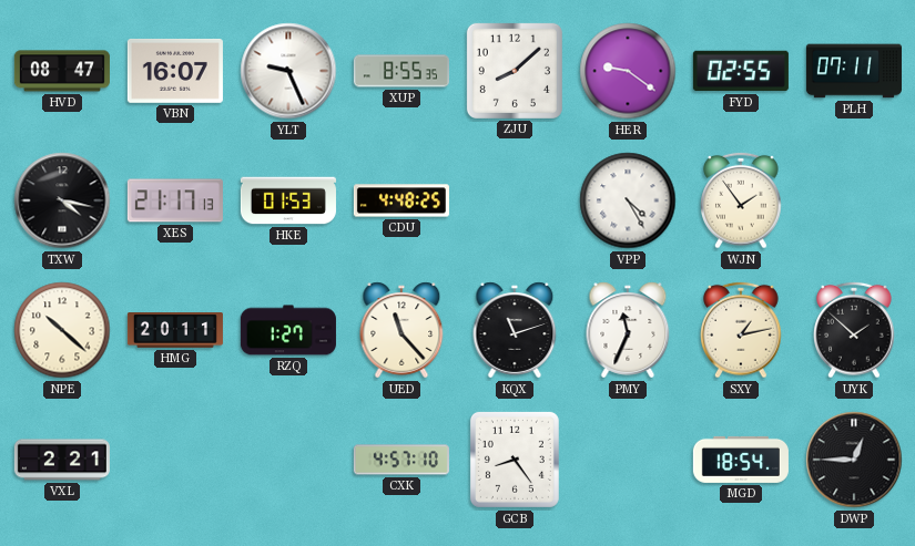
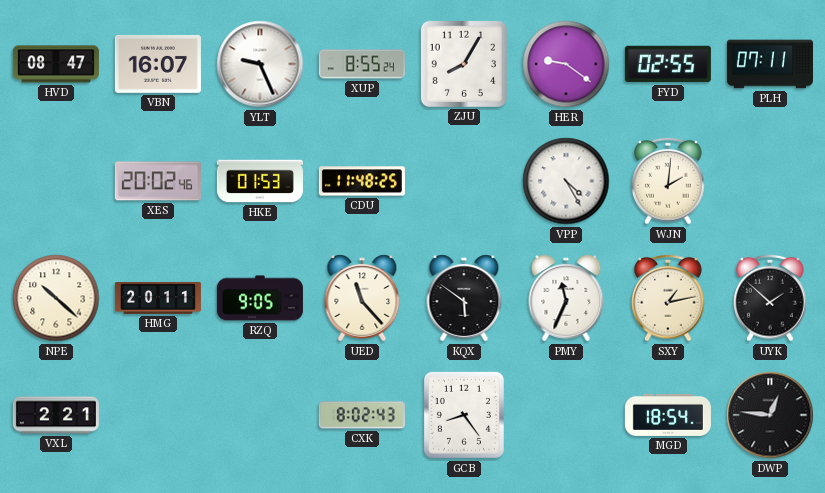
XUP: 8:55:35 -> 8:55:24
ZJU: 8:08 -> 8:05
TXW: 4:17 -> none
XES: 21:17 -> 20:02
CDU: 4:48 -> 11:48
WJN: 1:54 -> 2:01
RZQ: 1:27 -> 9:05
KQX: 11:12 -> 5:51
CXK: 4:57 -> 8:02
DWP: 12:45 -> 12:46
